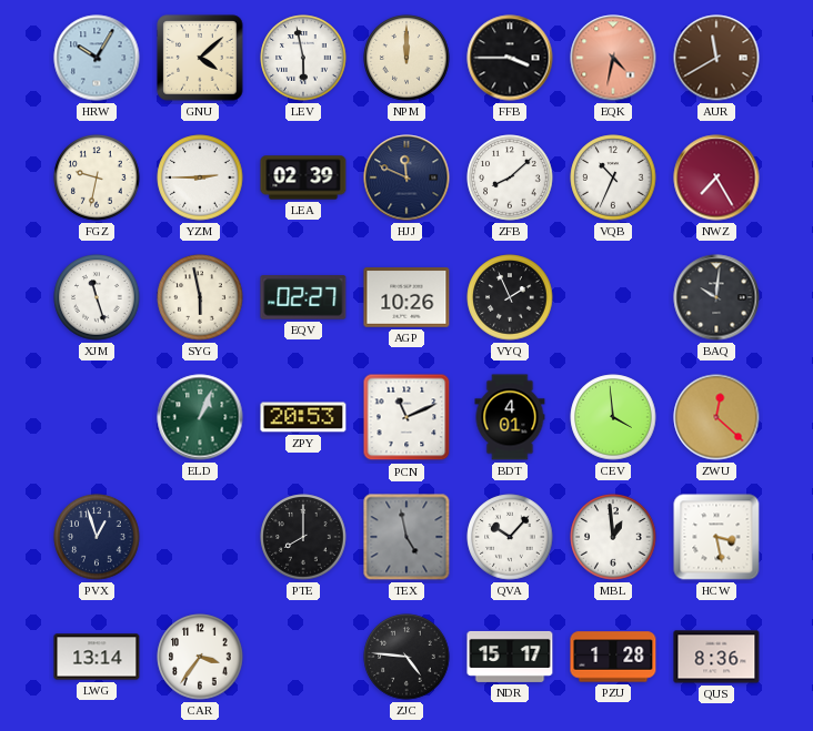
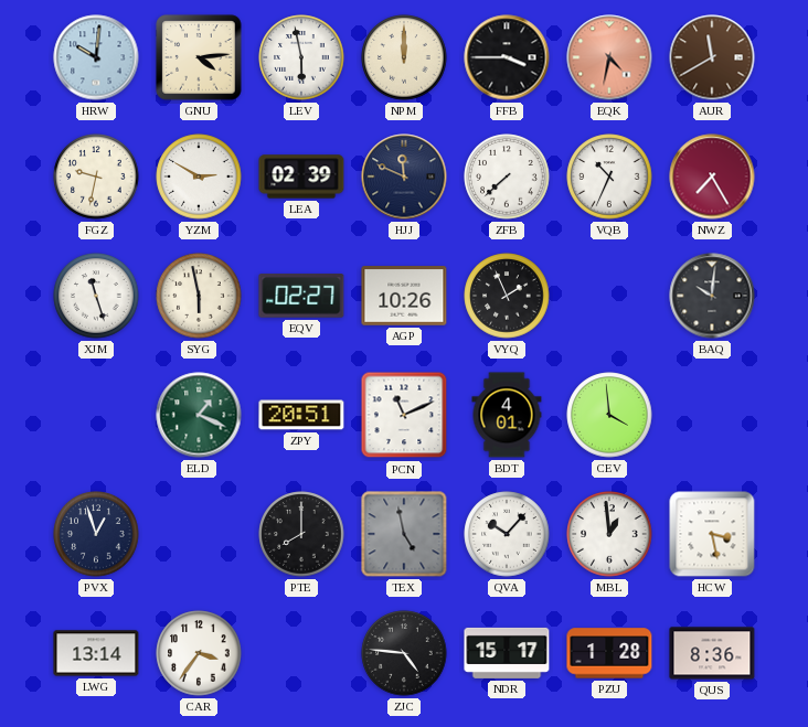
HRW: 10:05 -> 10:01
GNU: 4:08 -> 4:14
YZM: 2:45 -> 2:50
ZFB: 8:08 -> 7:38
ELD: 1:04 -> 1:19
ZPY: 20:53 -> 20:51
ZWU: 12:22 -> none
